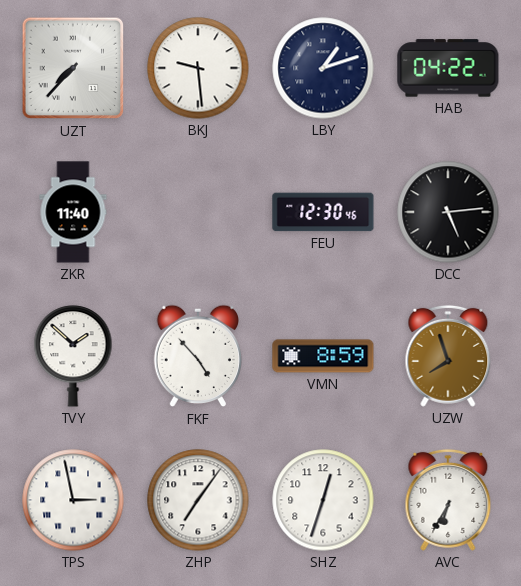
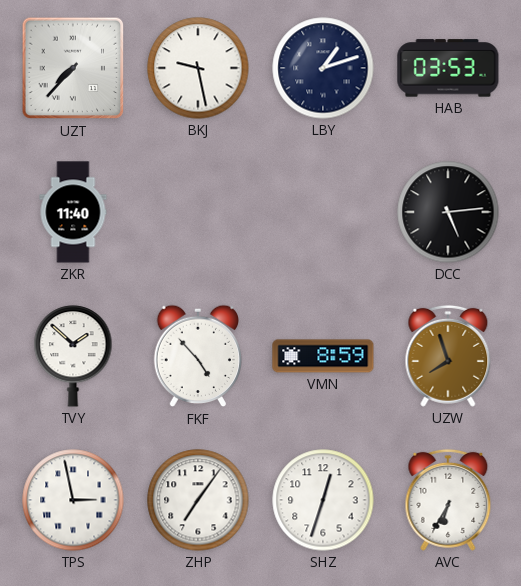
BKJ: 9:29 -> 9:28
HAB: 04:22 -> 03:53
FEU: 12:30 -> none
